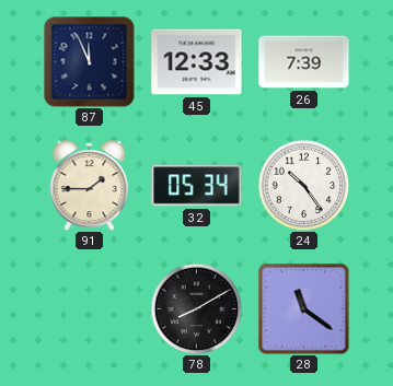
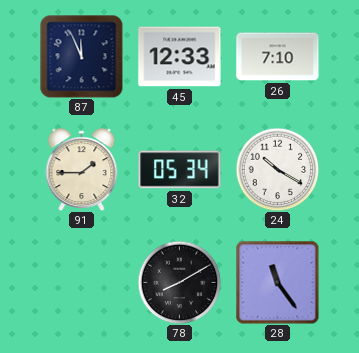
26: 7:39 -> 7:10
24: 10:24 -> 10:20
28: 11:21 -> 11:24
